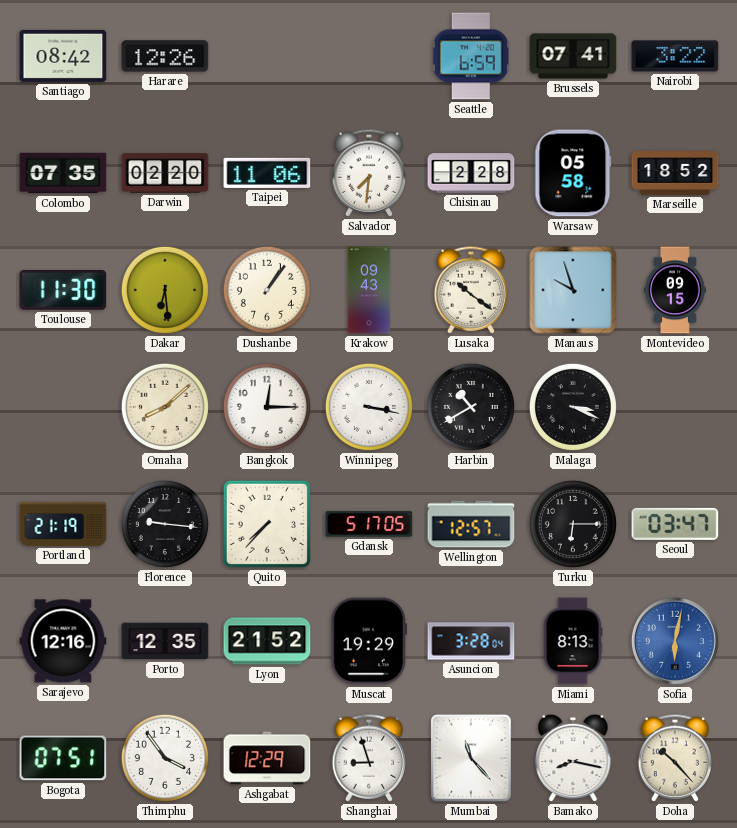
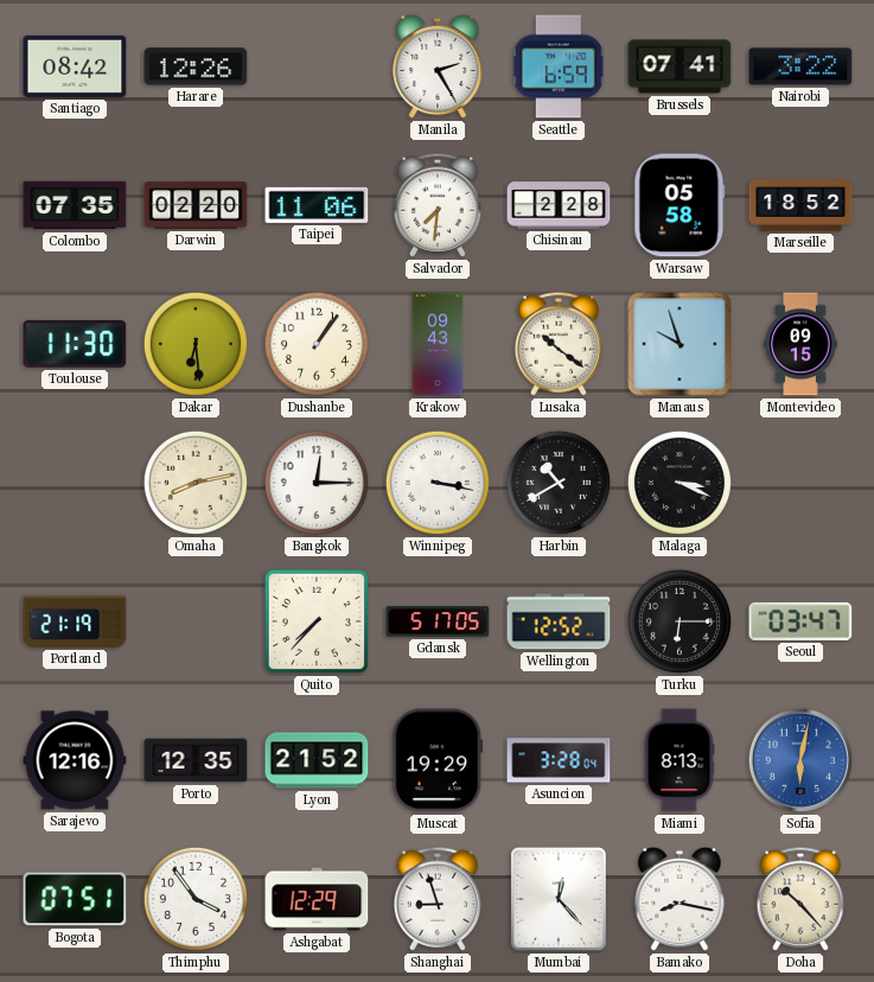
Manila: none -> 2:25
Omaha: 8:08 -> 8:13
Florence: 9:16 -> none
Wellington: 12:57 -> 12:52
Mumbai: 11:23 -> 12:23
